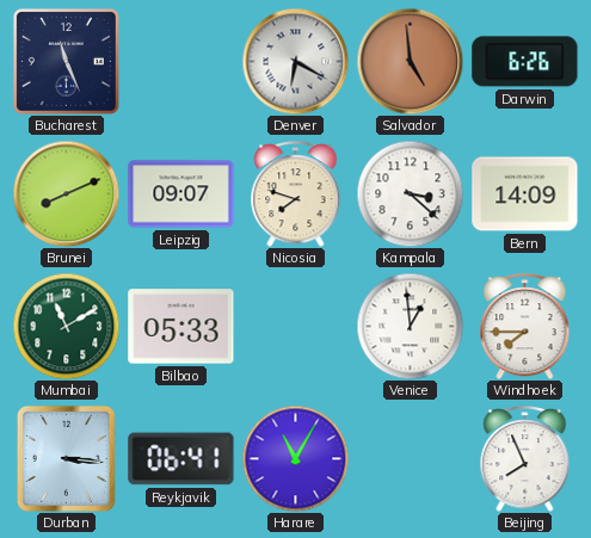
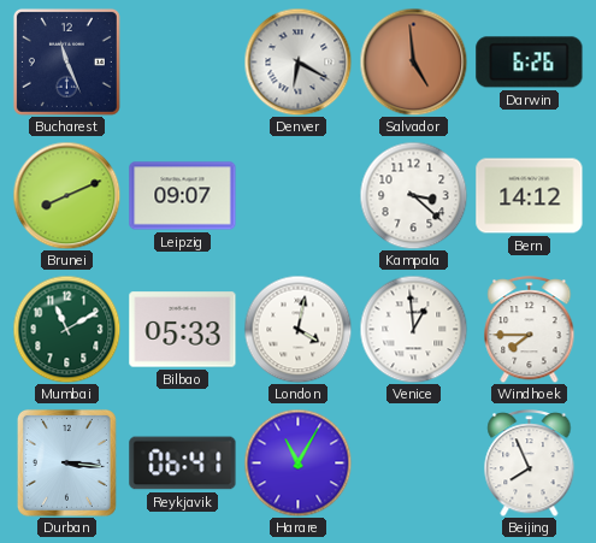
Nicosia: 7:48 -> none
Bern: 14:09 -> 14:12
London: none -> 4:02
